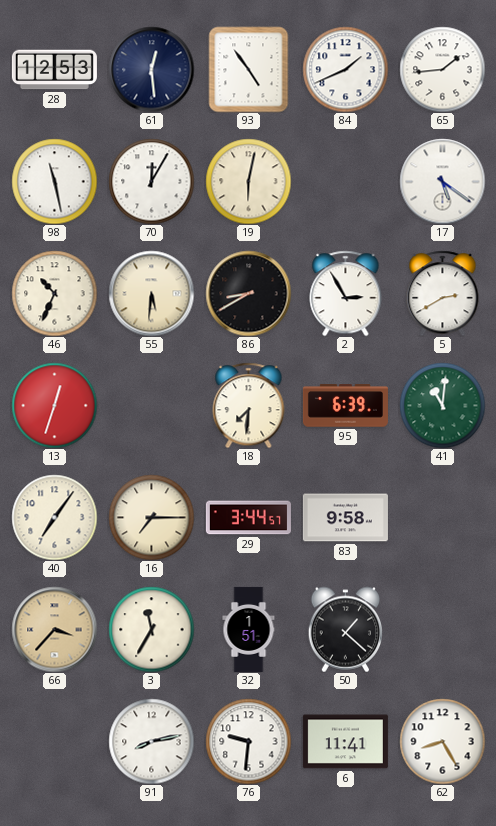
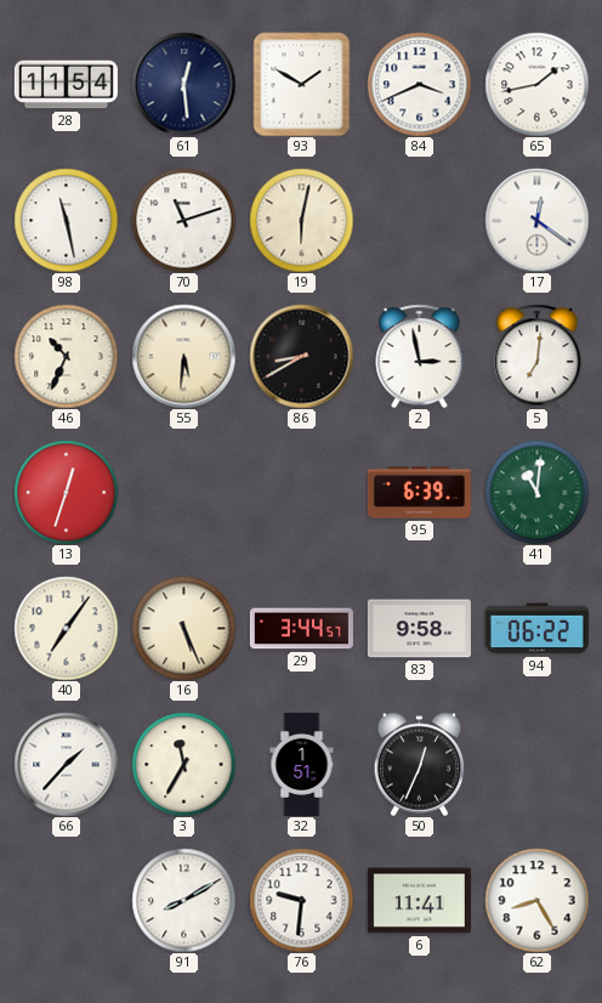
28: 12:53 -> 11:54
93: 4:54 -> 1:50
84: 1:41 -> 3:41
65: 1:44 -> 1:43
70: 12:05 -> 11:12
17: 5:21 -> 12:21
2: 2:55 -> 2:58
5: 2:40 -> 7:01
18: 7:31 -> none
16: 7:15 -> 5:26
94: none -> 06:22
66: 3:37 -> 1:37
66 dial: champagne -> white
50: 1:22 -> 12:34
91: 8:13 -> 8:10
